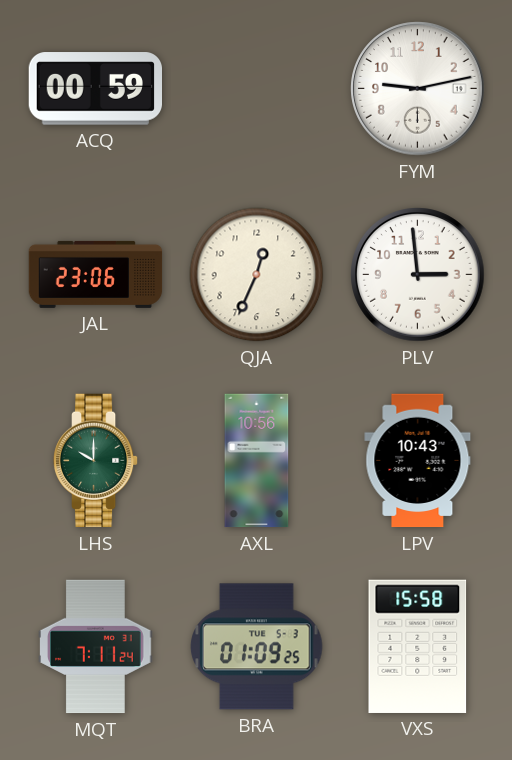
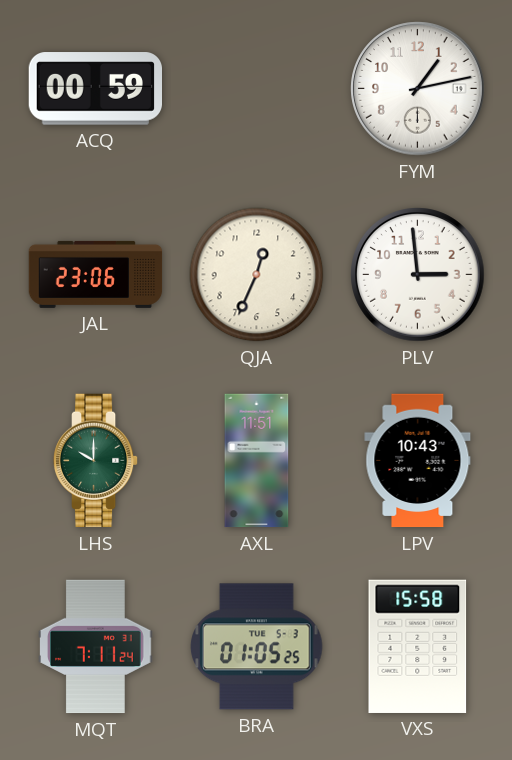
FYM: 9:13 -> 1:13
AXL: 10:56 -> 11:51
BRA: 01:09 -> 01:05
